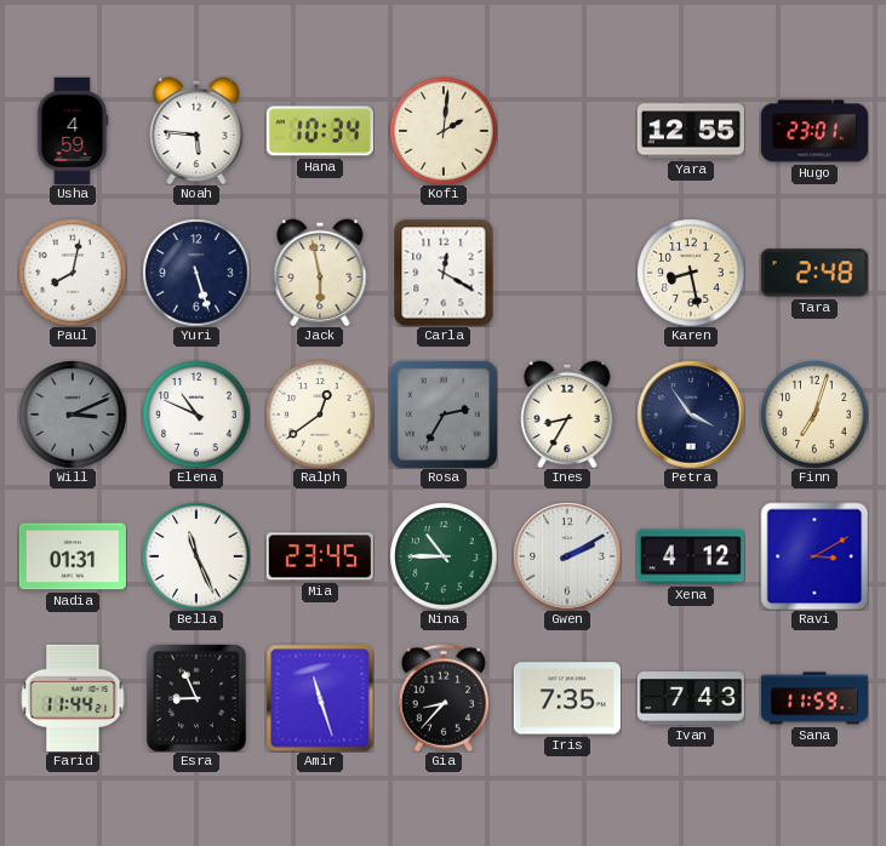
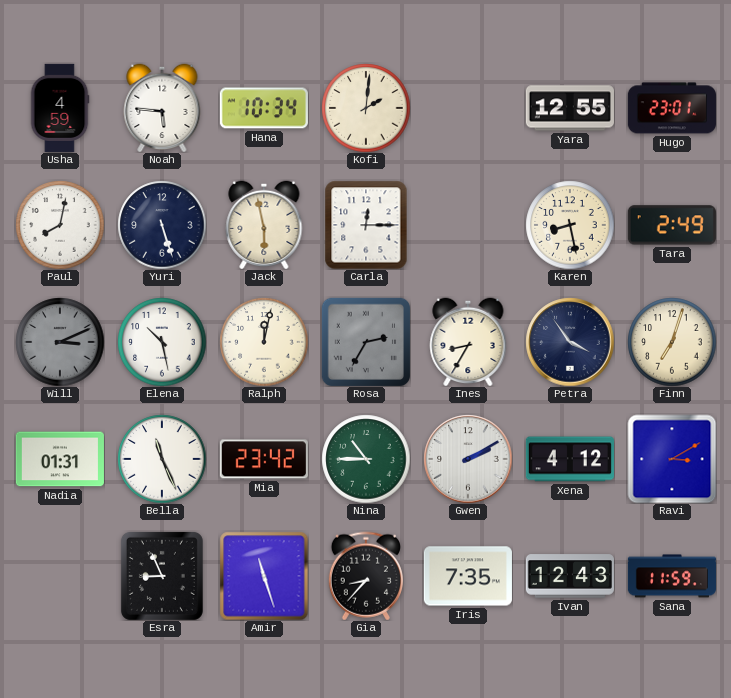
Carla: 12:20 -> 12:15
Tara: 2:48 -> 2:49
Elena: 10:49 -> 10:28
Ralph: 12:39 -> 12:02
Mia: 23:45 -> 23:42
Farid: 11:44 -> none
Ivan: 7:43 -> 12:43
